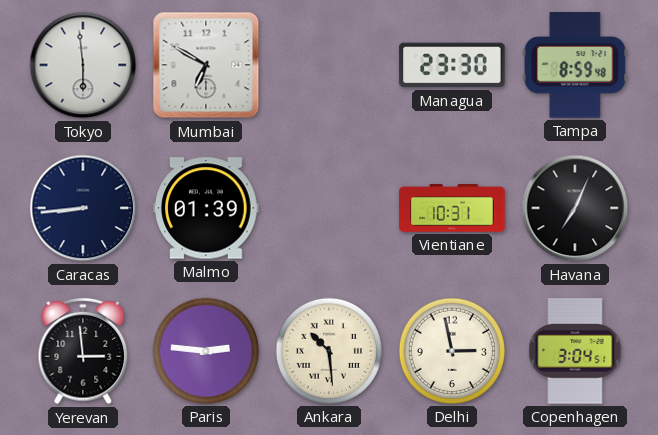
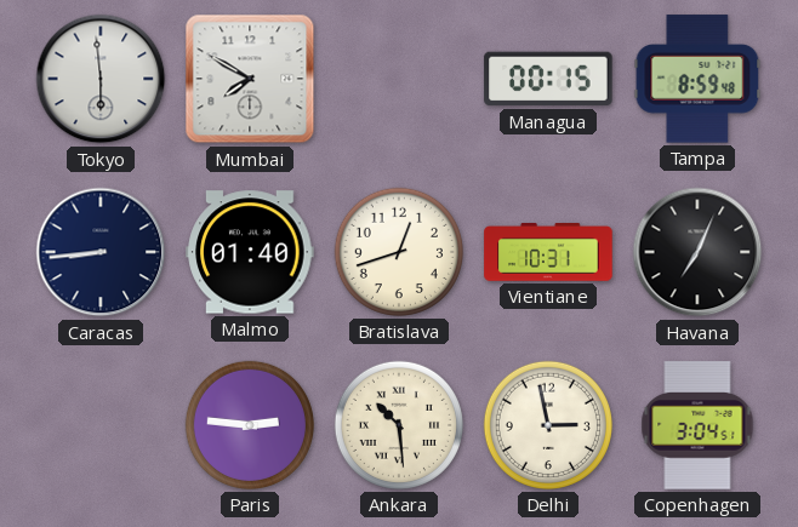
Mumbai: 6:50 -> 7:50
Managua: 23:30 -> 00:15
Malmo: 01:39 -> 01:40
Bratislava: none -> 12:42
Yerevan: 2:59 -> none
